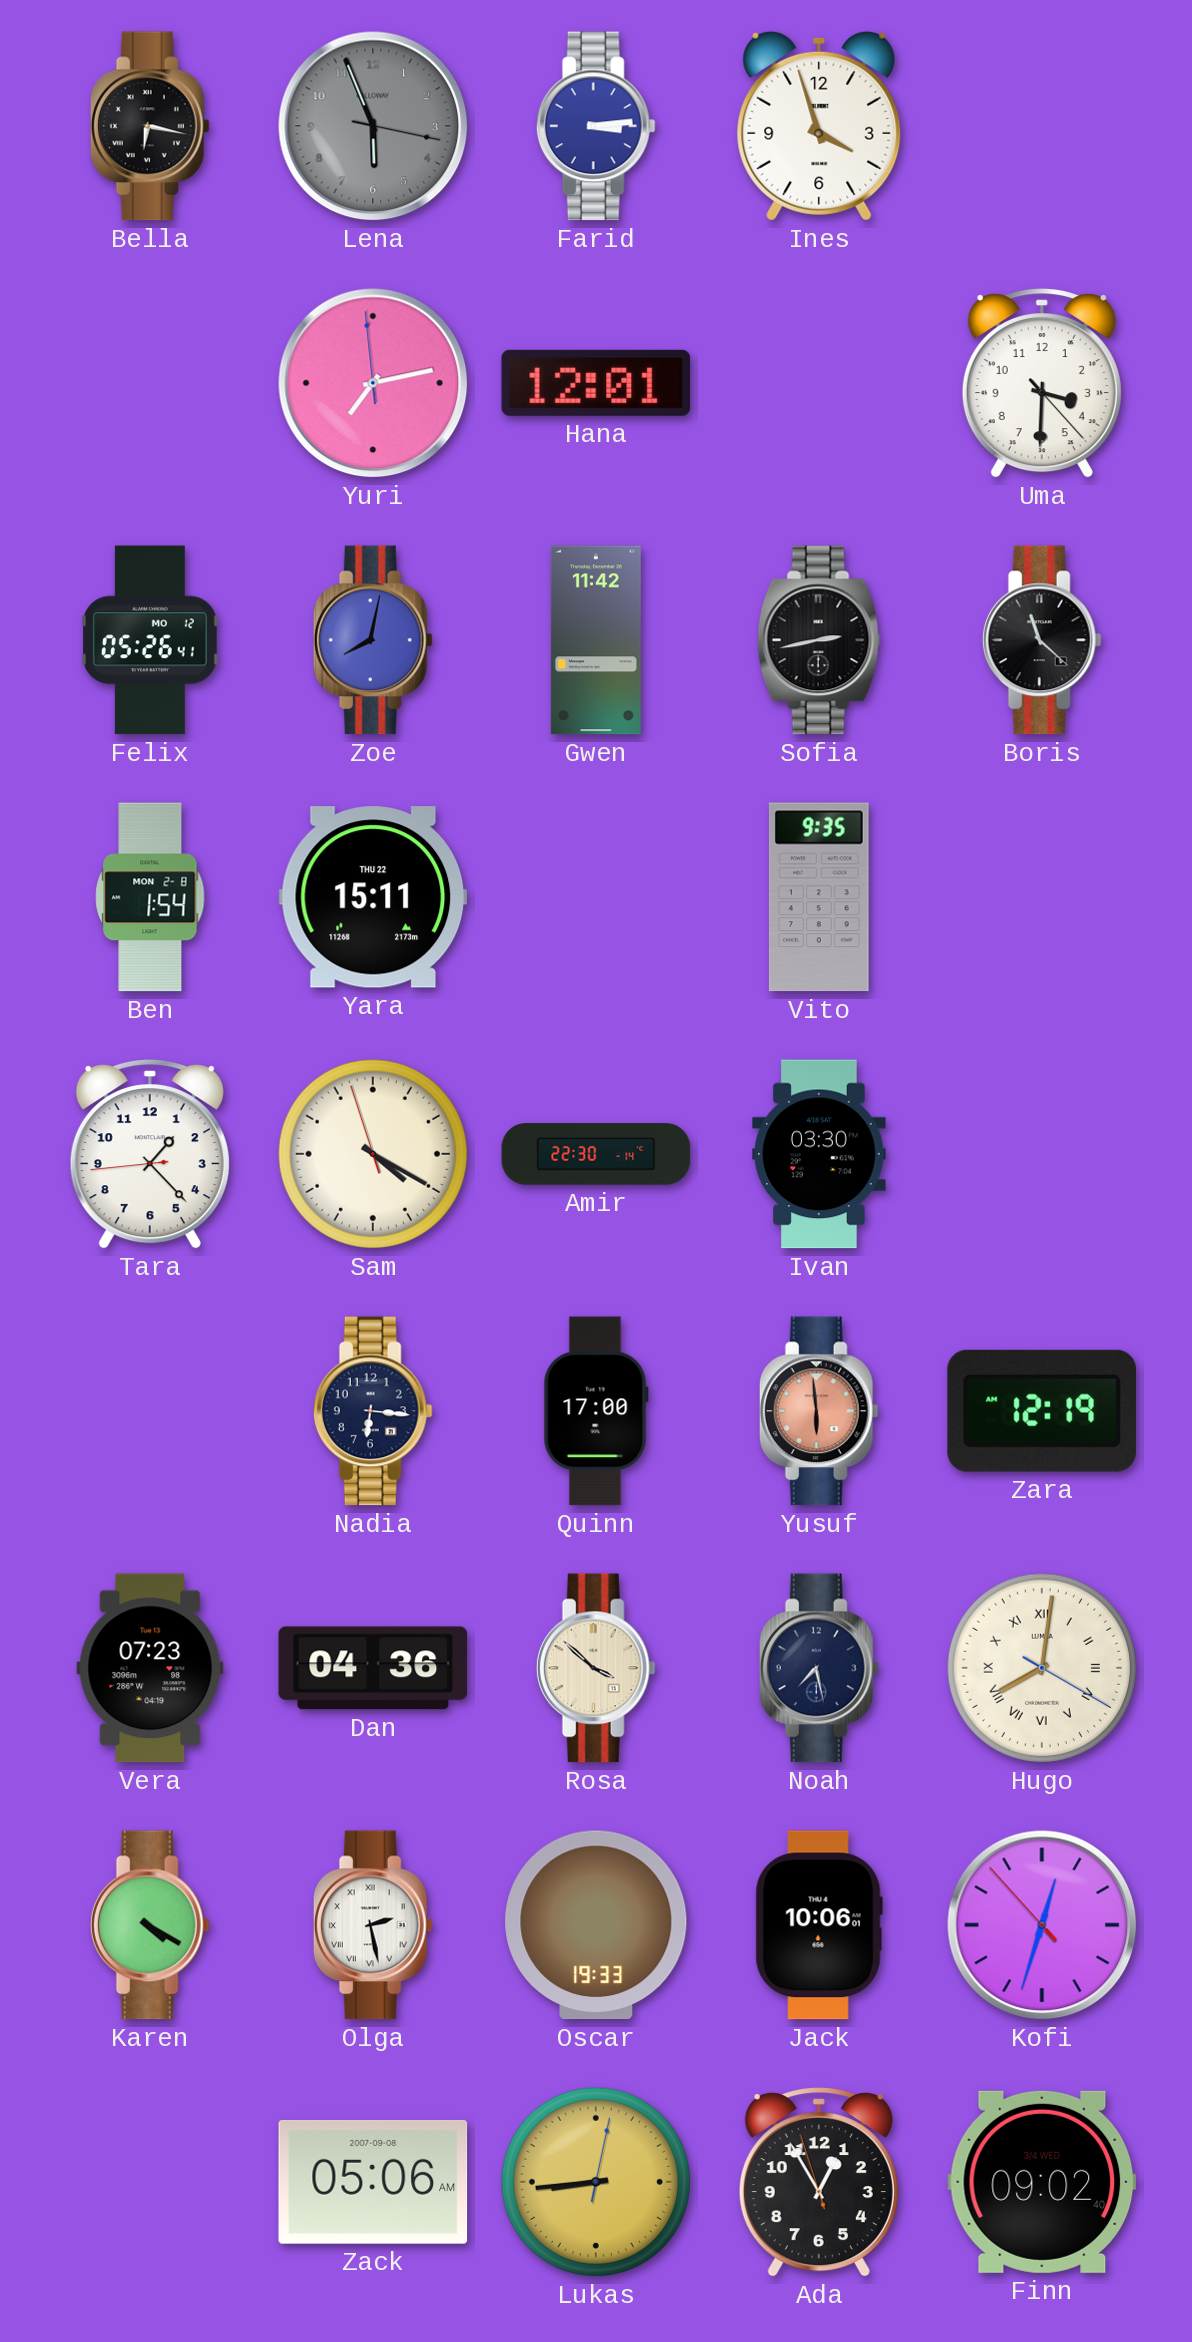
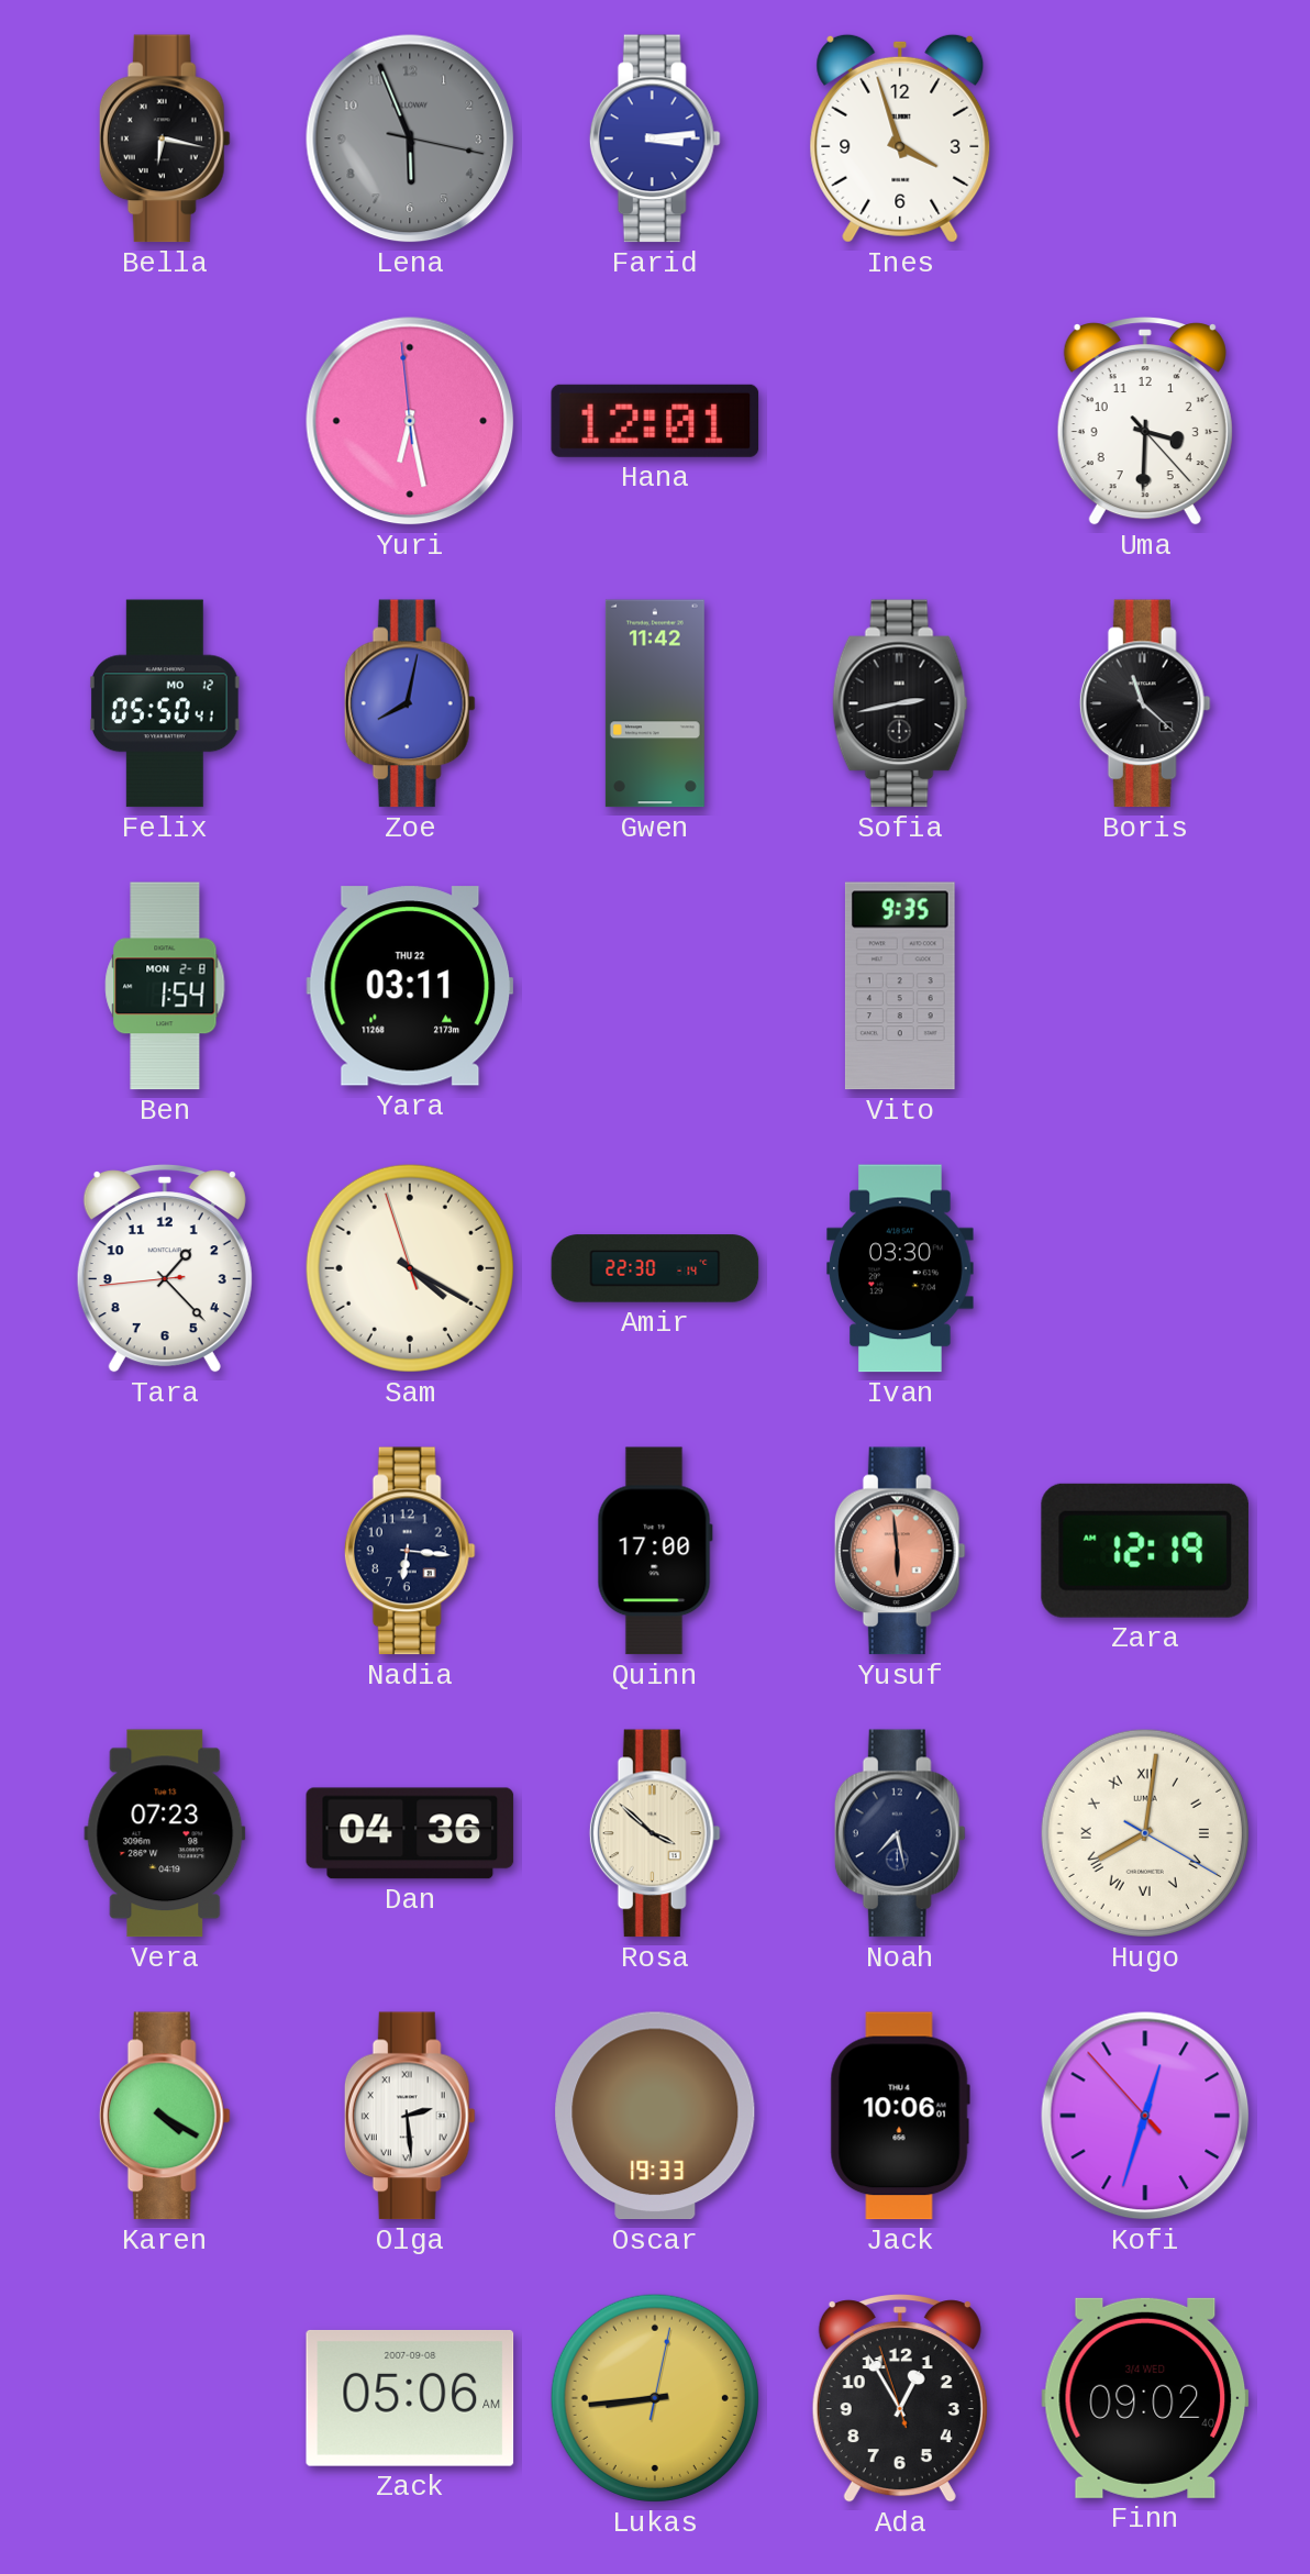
Yuri: 7:12 -> 6:27
Felix: 05:26 -> 05:50
Yara: 15:11 -> 03:11
Olga: 2:28 -> 2:29
